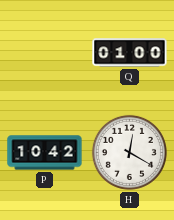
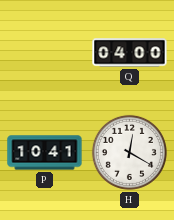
Q: 01:00 -> 04:00
P: 10:42 -> 10:41
